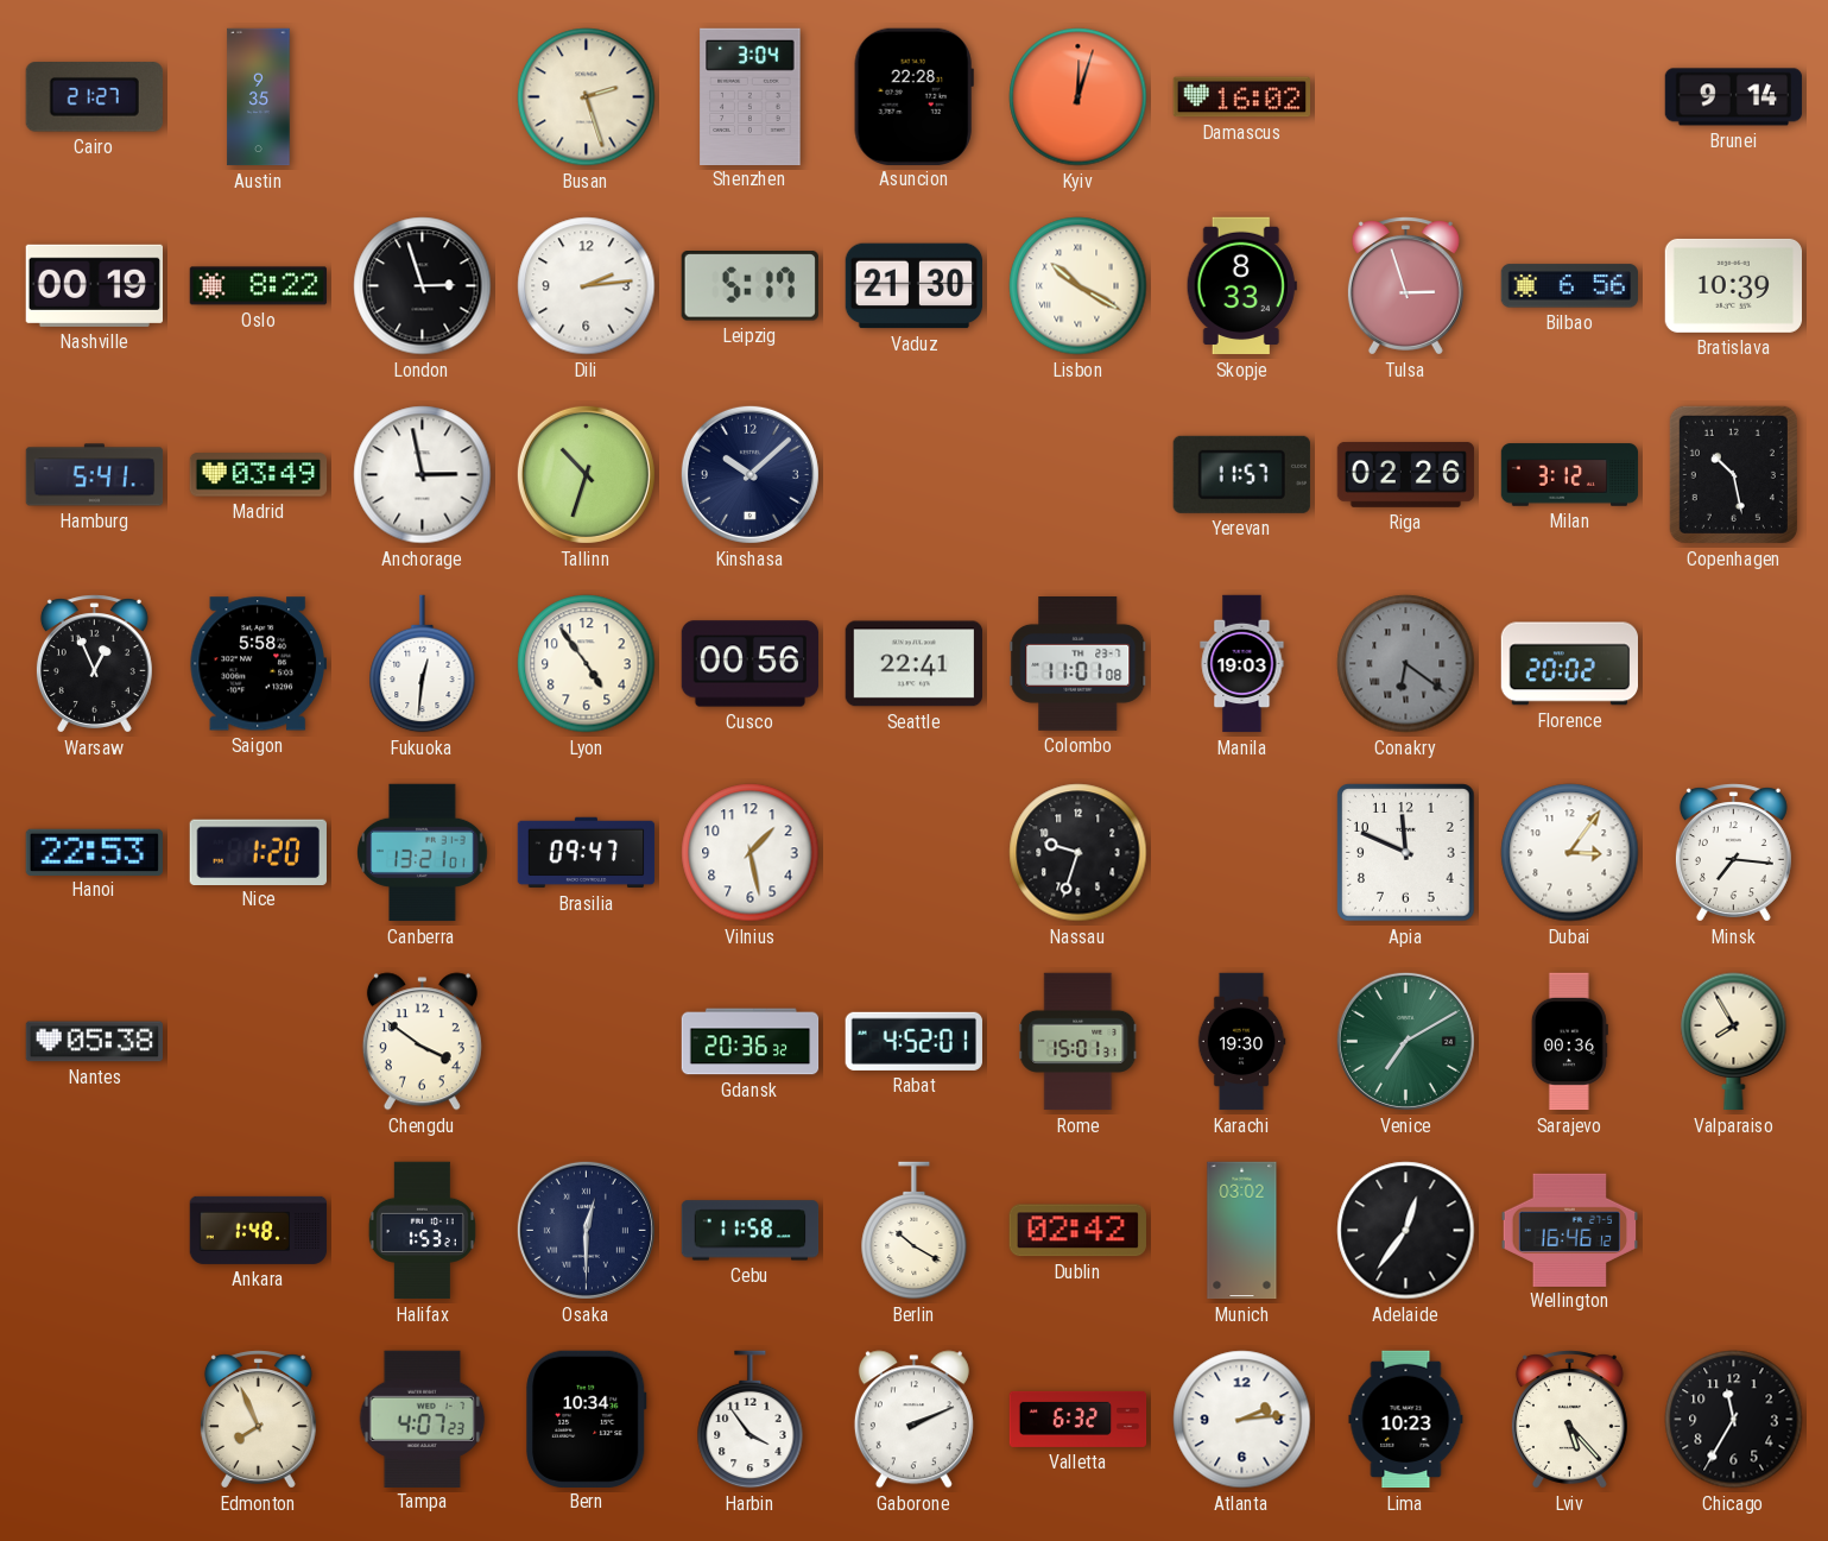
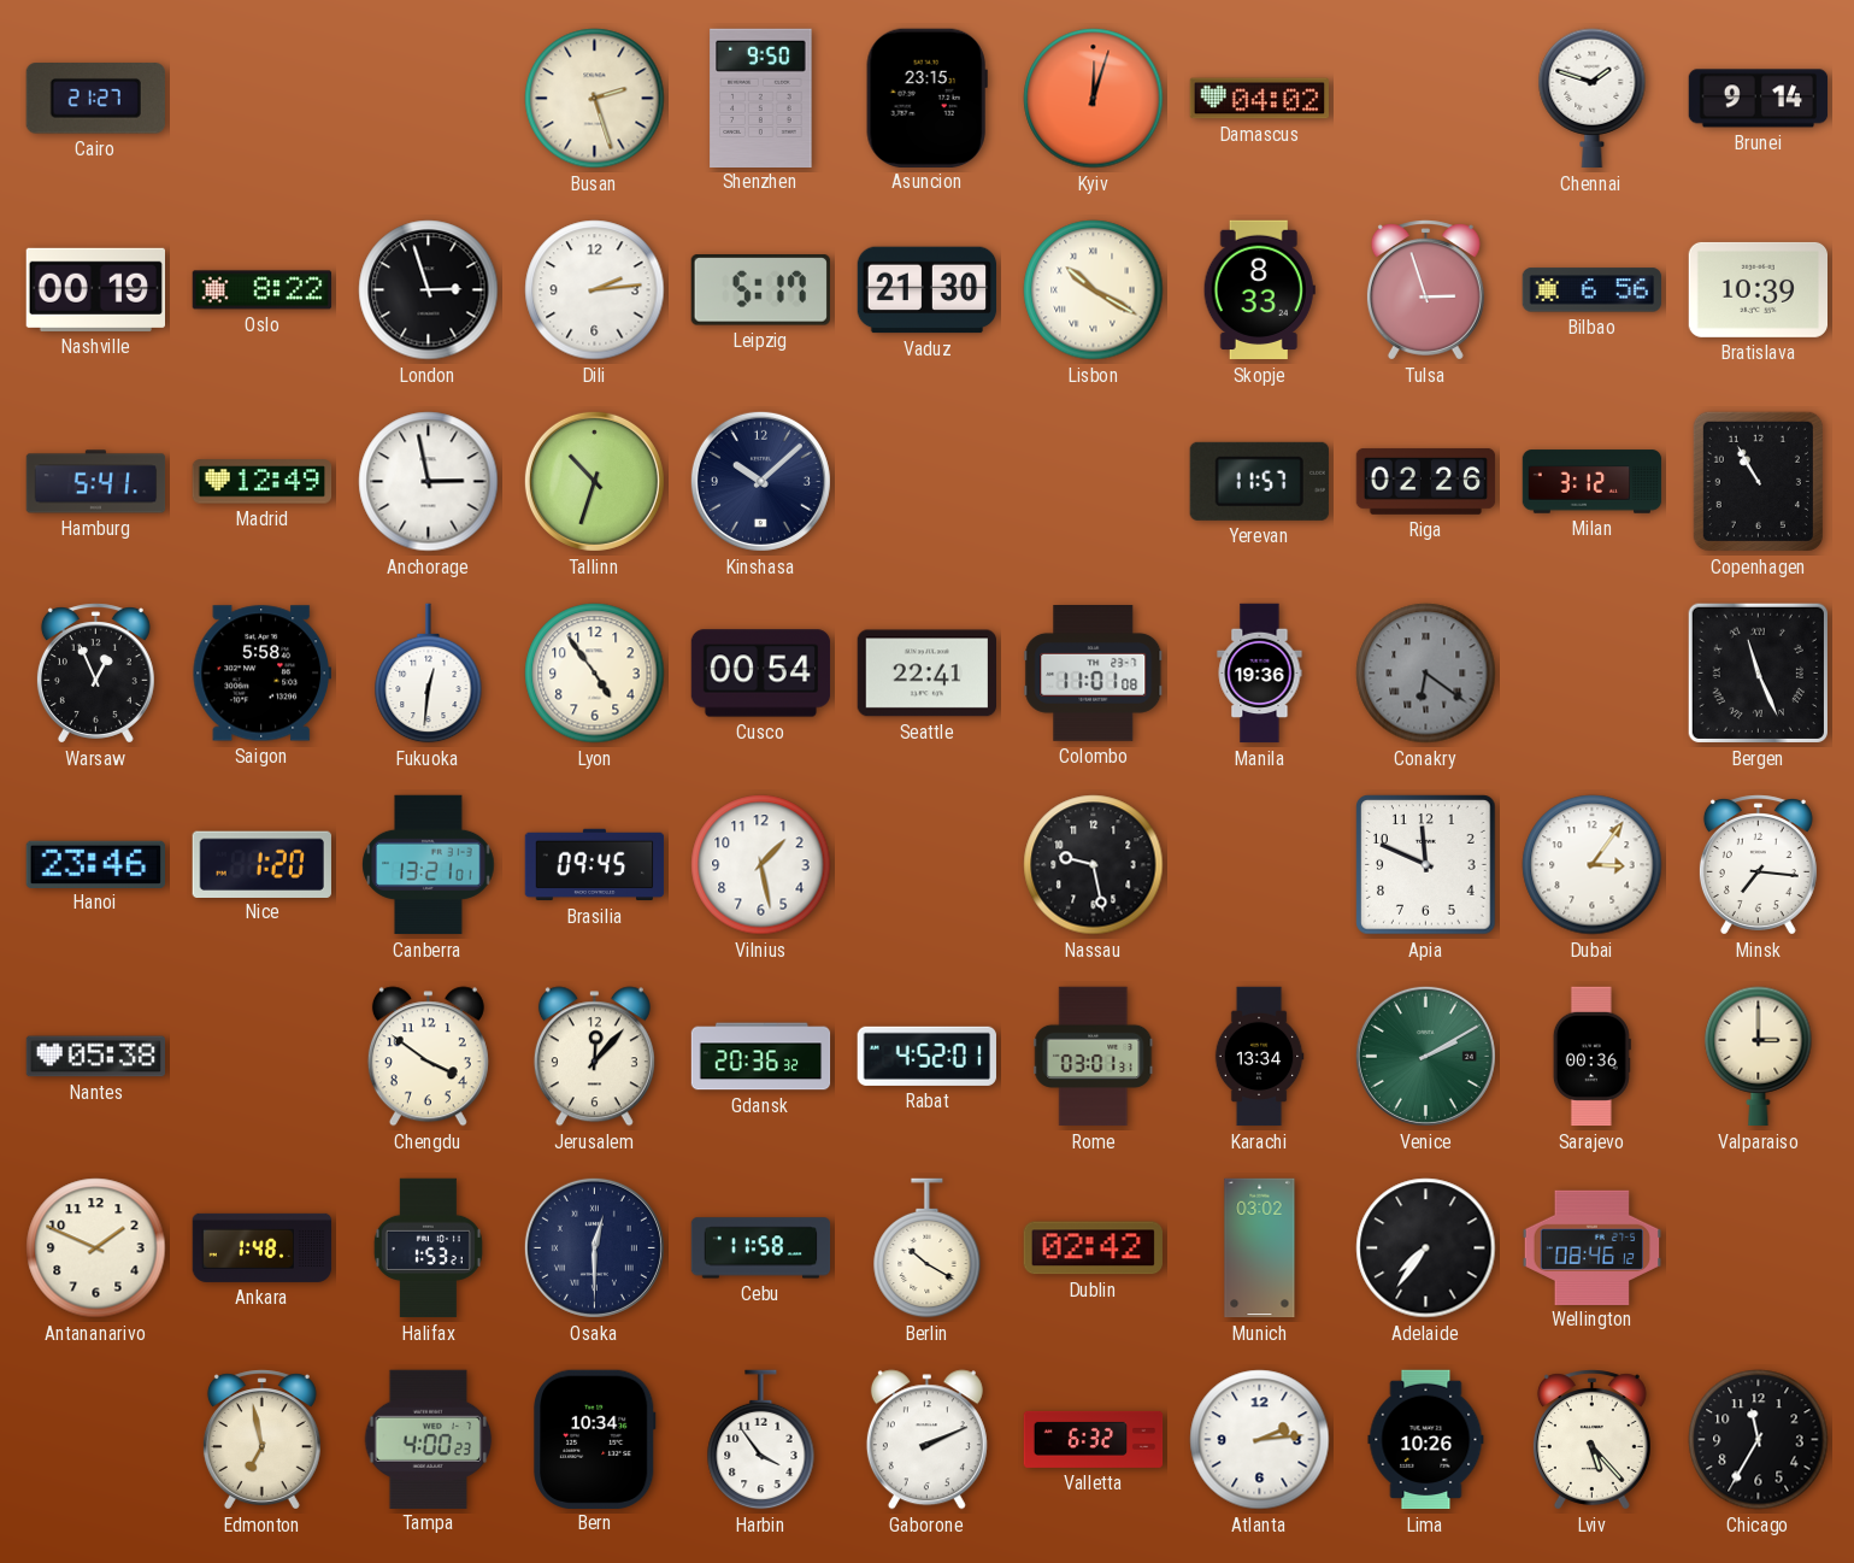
Austin: 9:35 -> none
Shenzhen: 3:04 -> 9:50
Asuncion: 22:28 -> 23:15
Damascus: 16:02 -> 04:02
Chennai: none -> 1:48
Madrid: 03:49 -> 12:49
Copenhagen: 10:28 -> 10:55
Cusco: 00:56 -> 00:54
Manila: 19:03 -> 19:36
Florence: 20:02 -> none
Bergen: none -> 11:26
Hanoi: 22:53 -> 23:46
Brasilia: 09:47 -> 09:45
Nassau: 9:33 -> 9:28
Jerusalem: none -> 12:07
Rome: 15:01 -> 03:01
Karachi: 19:30 -> 13:34
Venice: 7:10 -> 2:10
Valparaiso: 7:55 -> 3:00
Antananarivo: none -> 1:49
Adelaide: 12:36 -> 7:36
Wellington: 16:46 -> 08:46
Edmonton: 7:56 -> 6:58
Tampa: 4:07 -> 4:00
Lima: 10:23 -> 10:26
